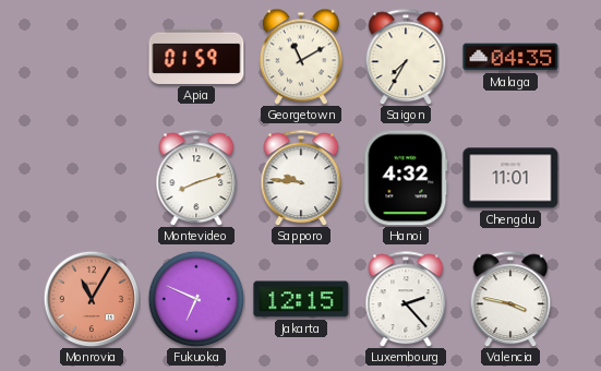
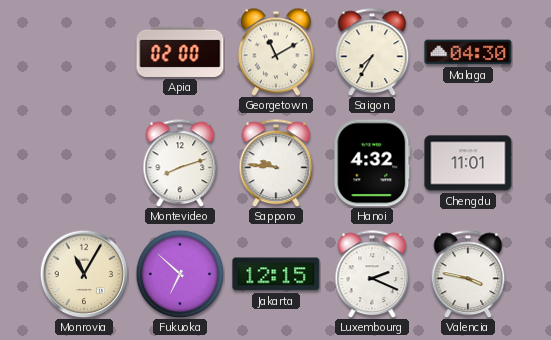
Apia: 01:59 -> 02:00
Malaga: 04:35 -> 04:30
Monrovia dial: salmon -> cream
Fukuoka: 6:49 -> 6:52
Luxembourg: 2:23 -> 2:19
